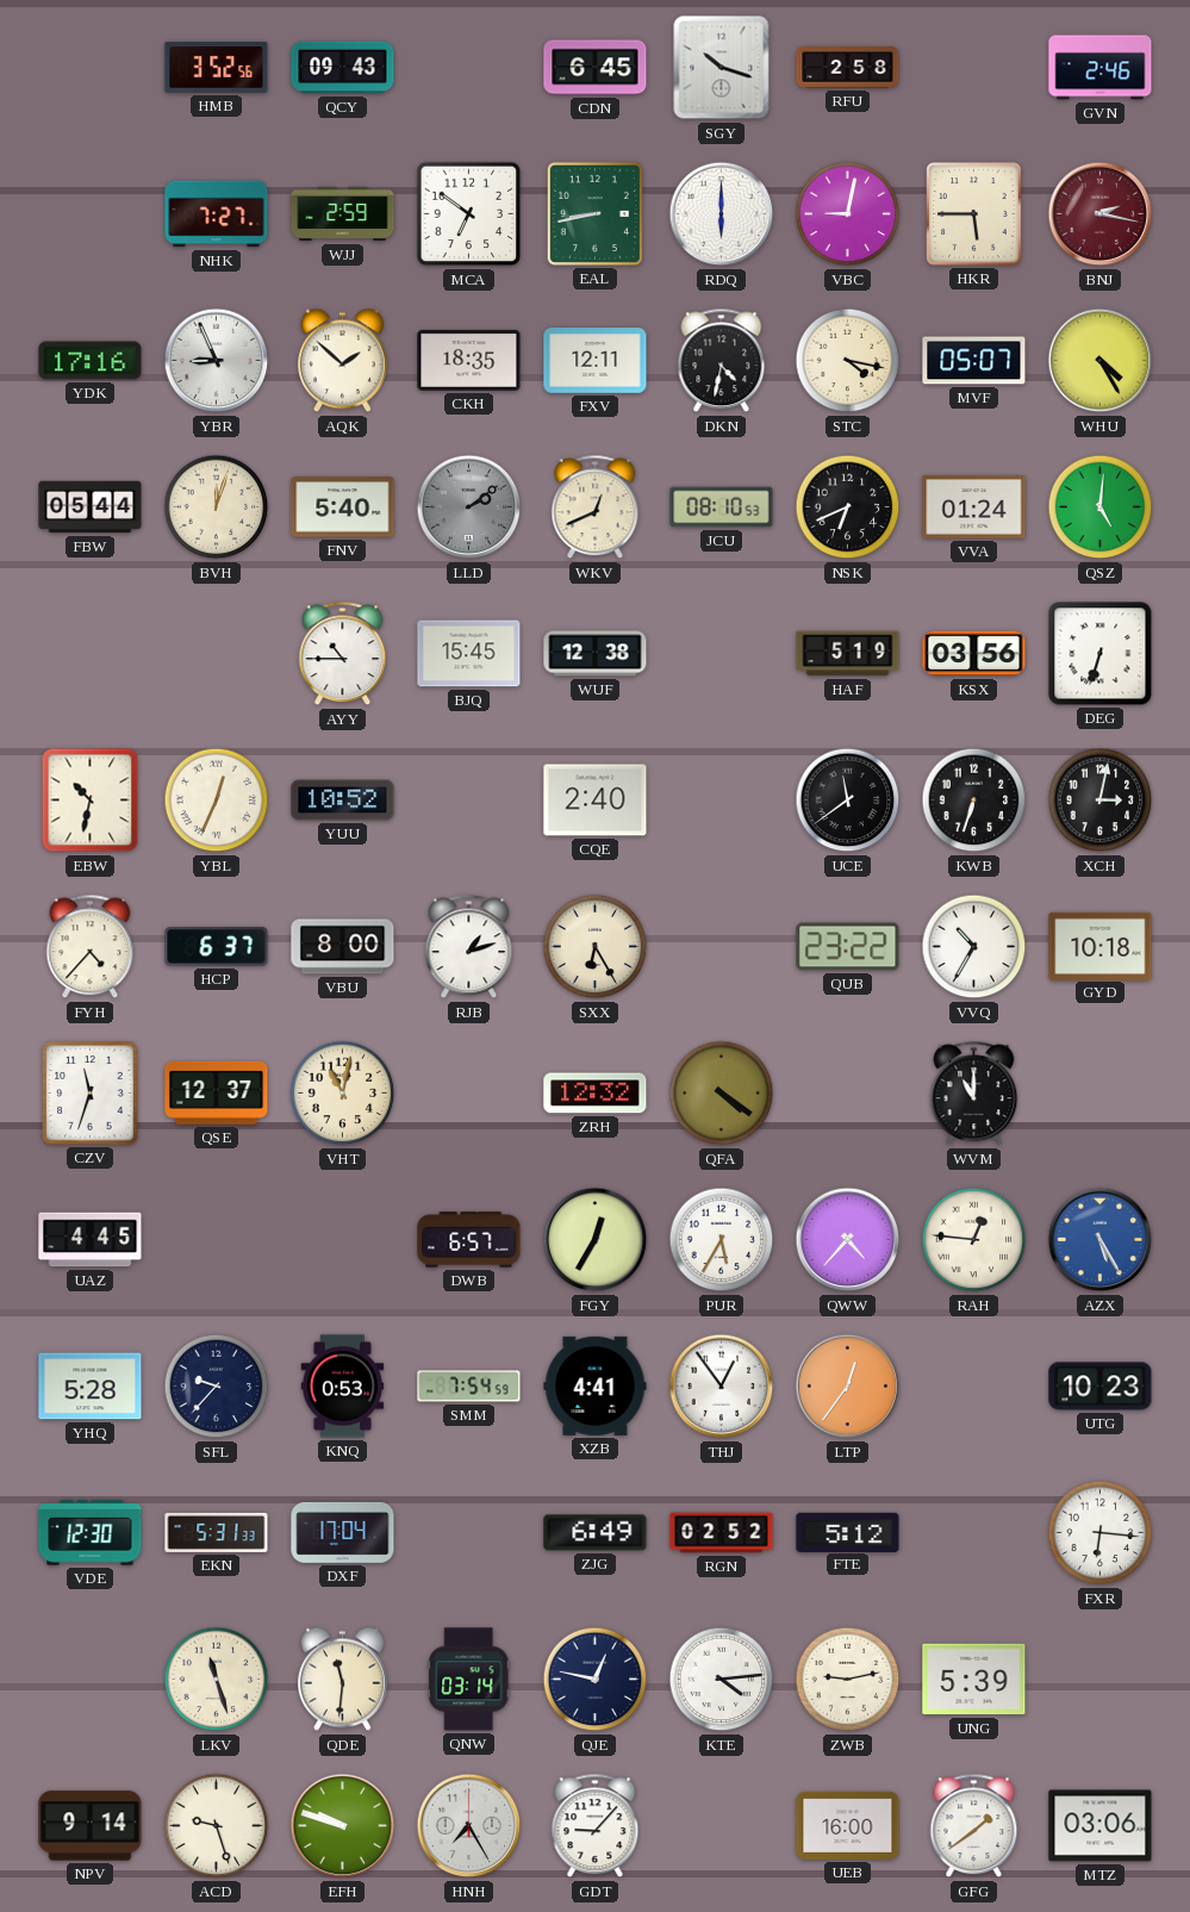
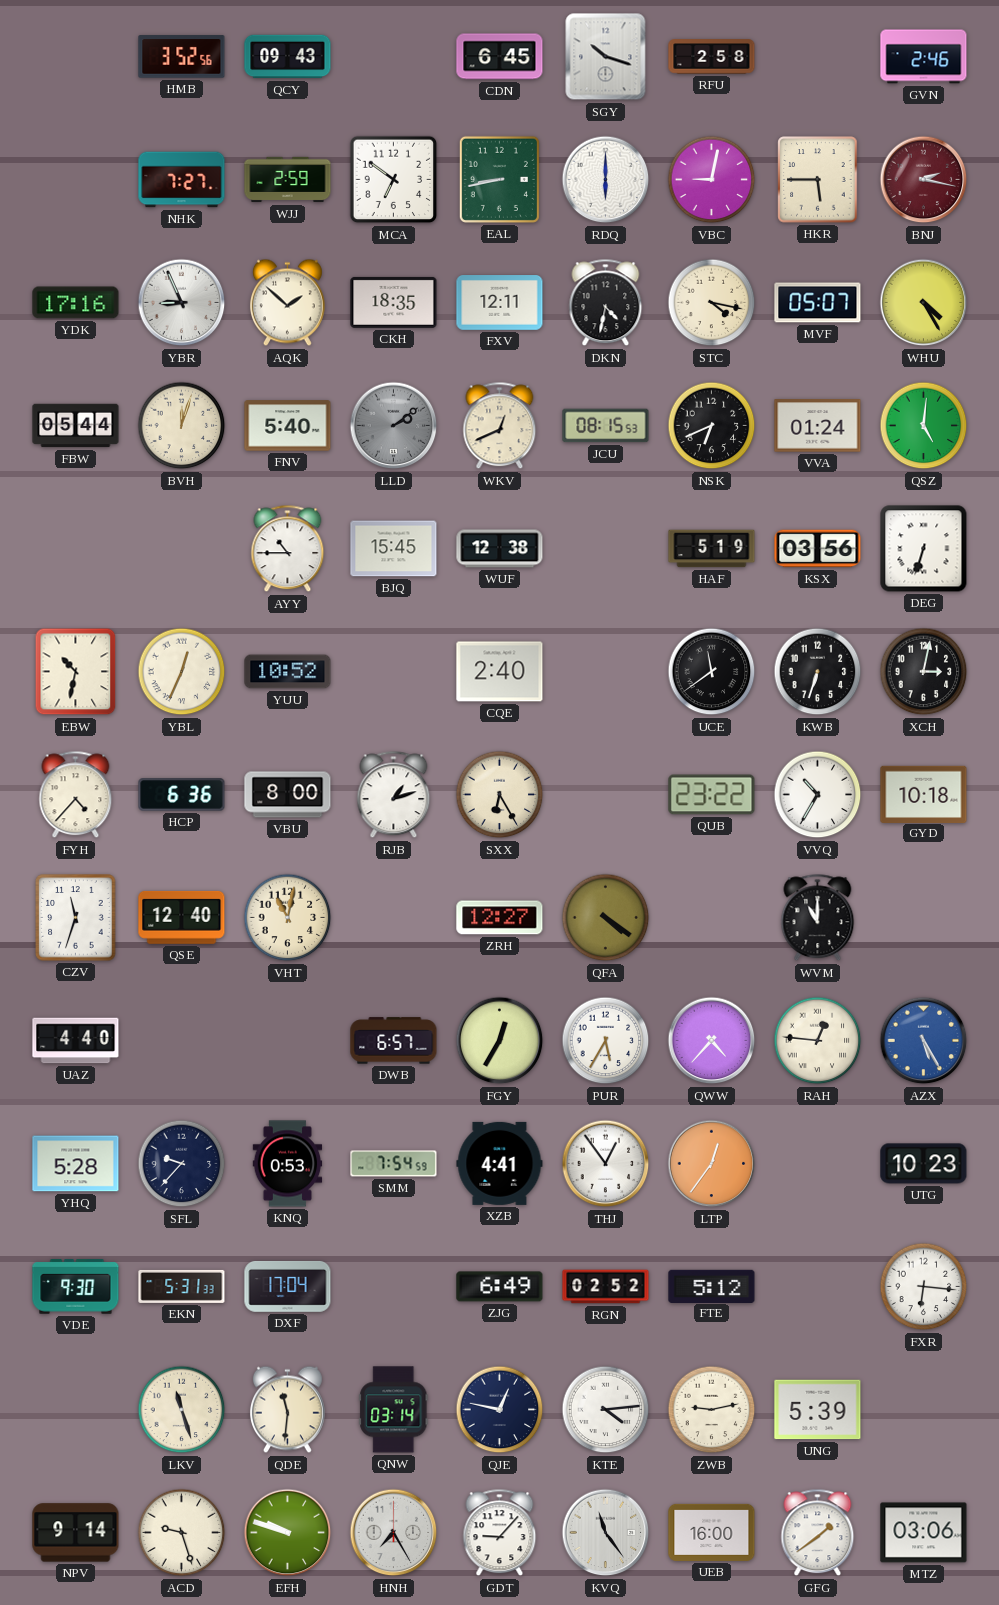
JCU: 08:10 -> 08:15
HCP: 6:37 -> 6:36
QSE: 12:37 -> 12:40
ZRH: 12:32 -> 12:27
UAZ: 4:45 -> 4:40
VDE: 12:30 -> 9:30
KVQ: none -> 11:24
